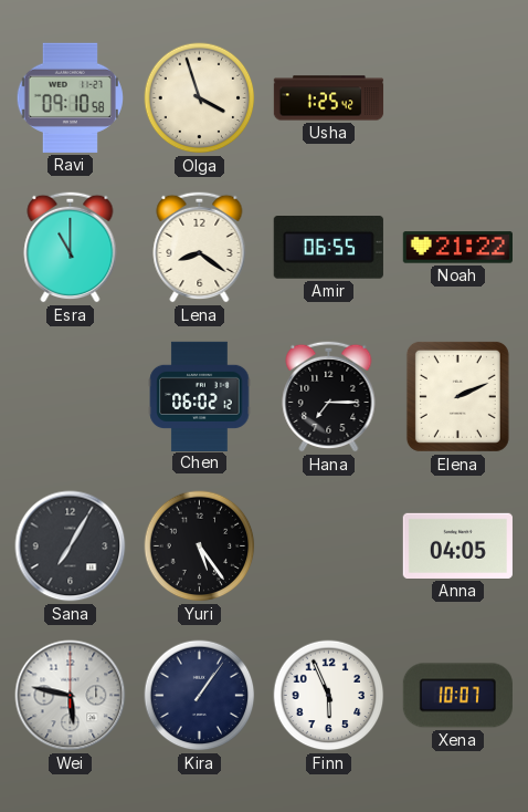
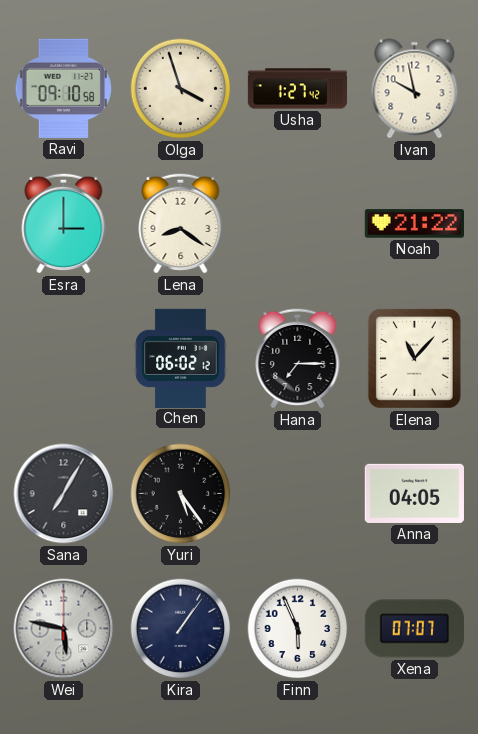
Usha: 1:25 -> 1:27
Ivan: none -> 9:58
Esra: 11:00 -> 3:00
Amir: 06:55 -> none
Elena: 2:11 -> 11:07
Xena: 10:07 -> 07:07
